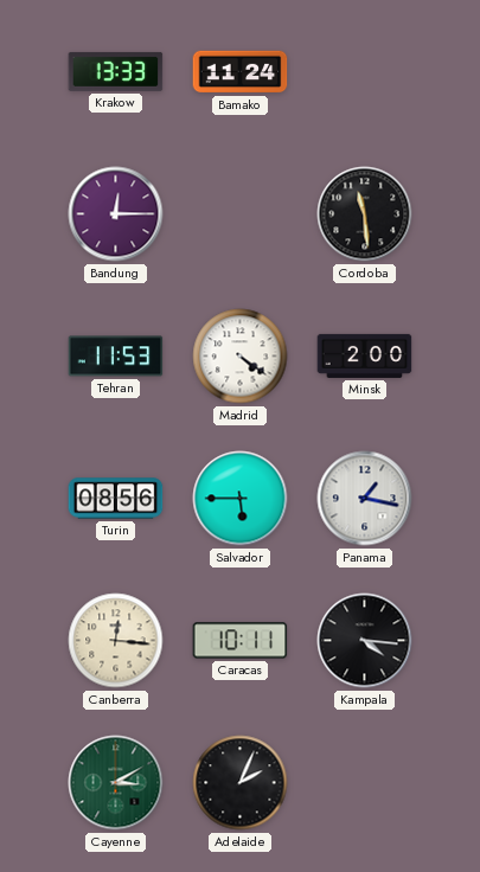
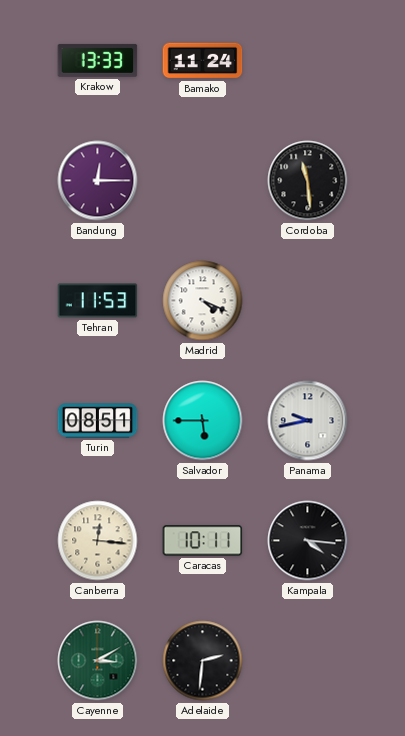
Madrid: 4:21 -> 4:19
Minsk: 2:00 -> none
Turin: 08:56 -> 08:51
Panama: 1:17 -> 9:43
Adelaide: 2:04 -> 2:31
